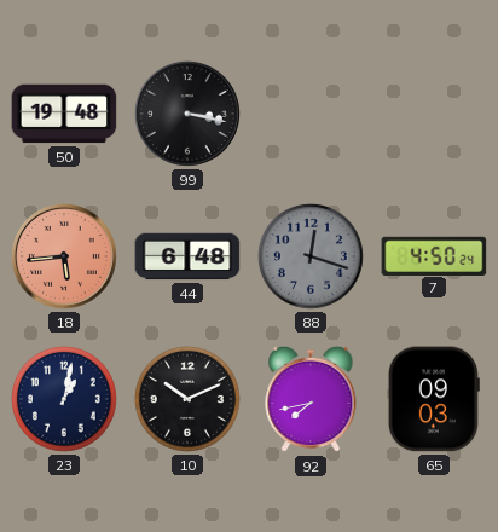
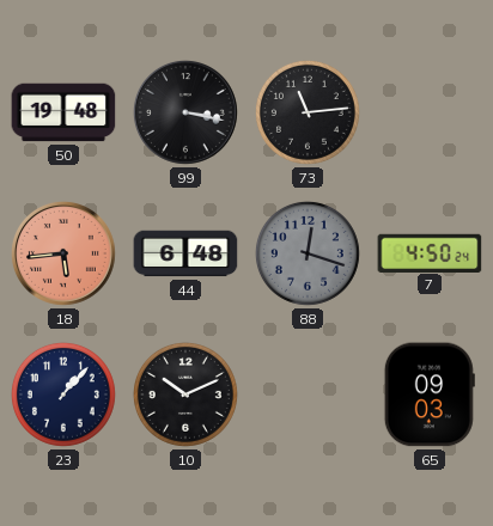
73: none -> 11:14
23: 1:02 -> 1:07
92: 7:43 -> none
